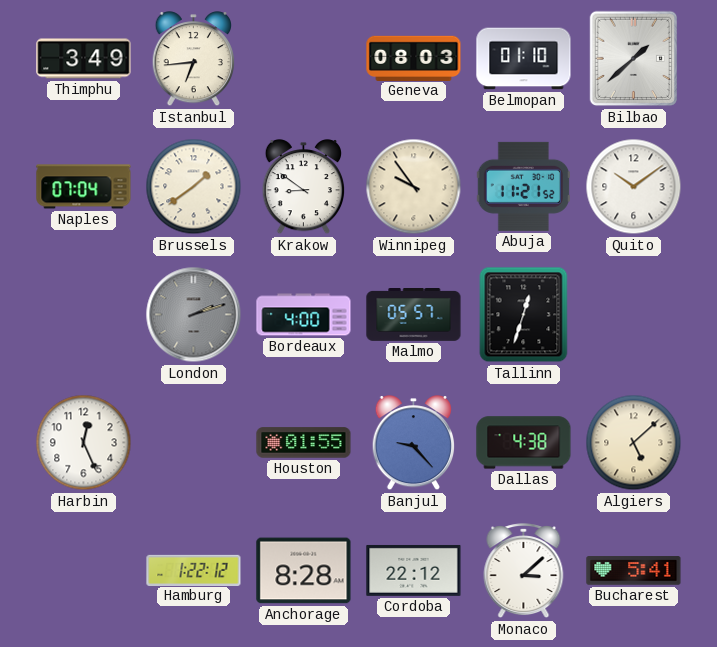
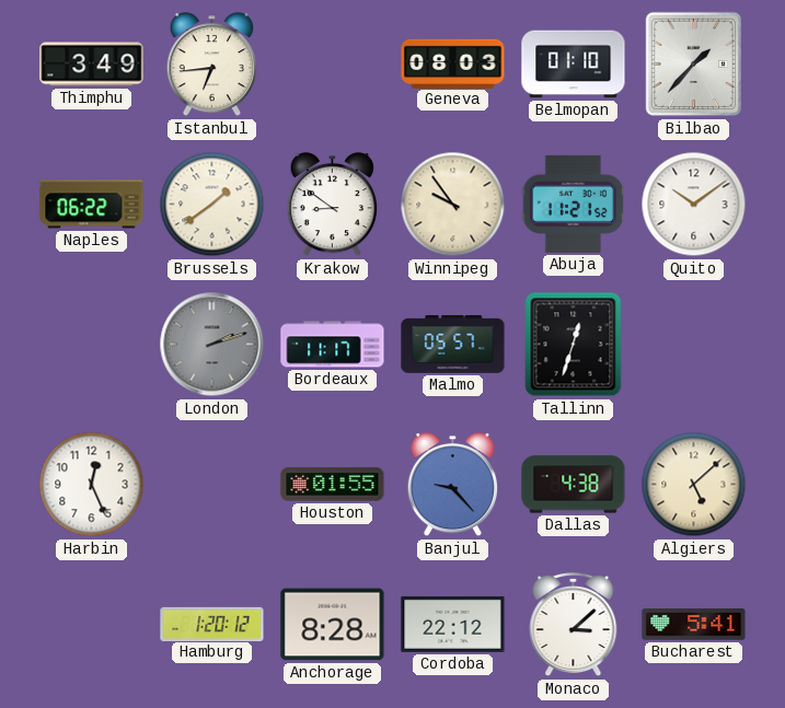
Bilbao: 1:38 -> 1:37
Naples: 07:04 -> 06:22
Bordeaux: 4:00 -> 11:17
Hamburg: 1:22 -> 1:20
